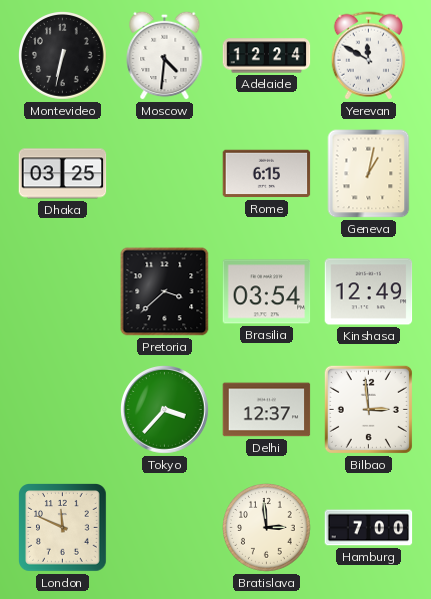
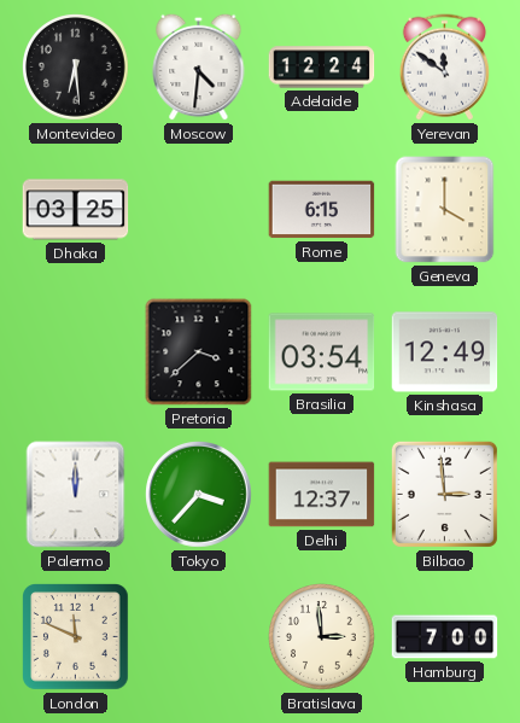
Montevideo: 6:32 -> 6:29
Yerevan: 11:50 -> 11:51
Geneva: 1:02 -> 4:00
Palermo: none -> 12:00
